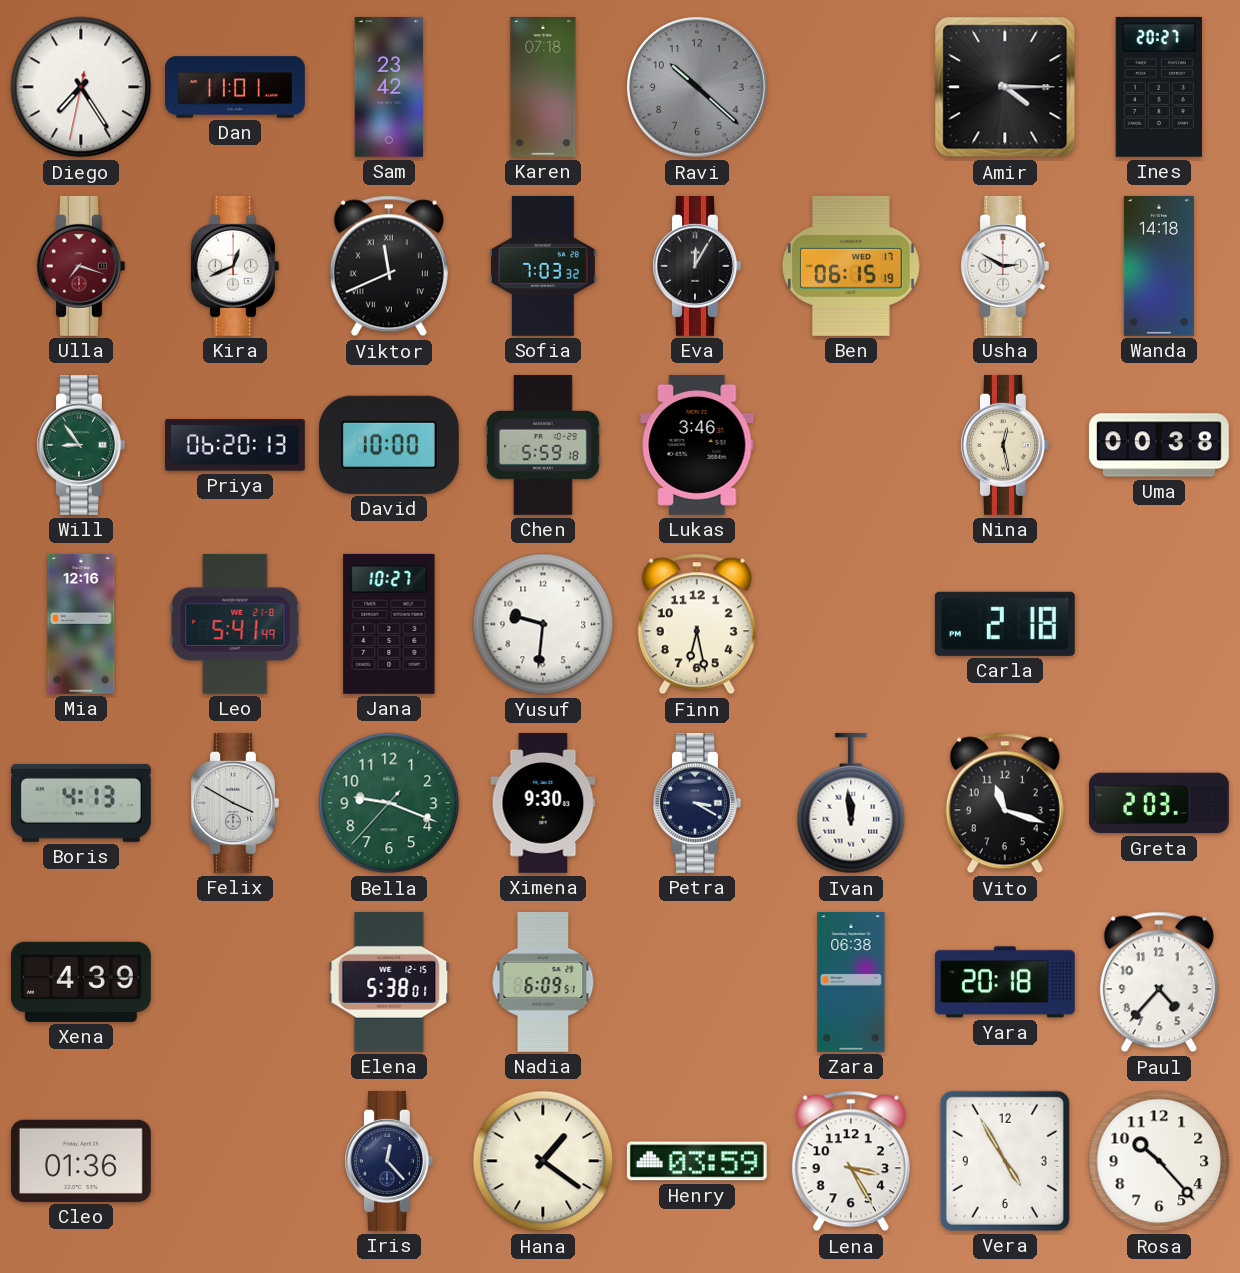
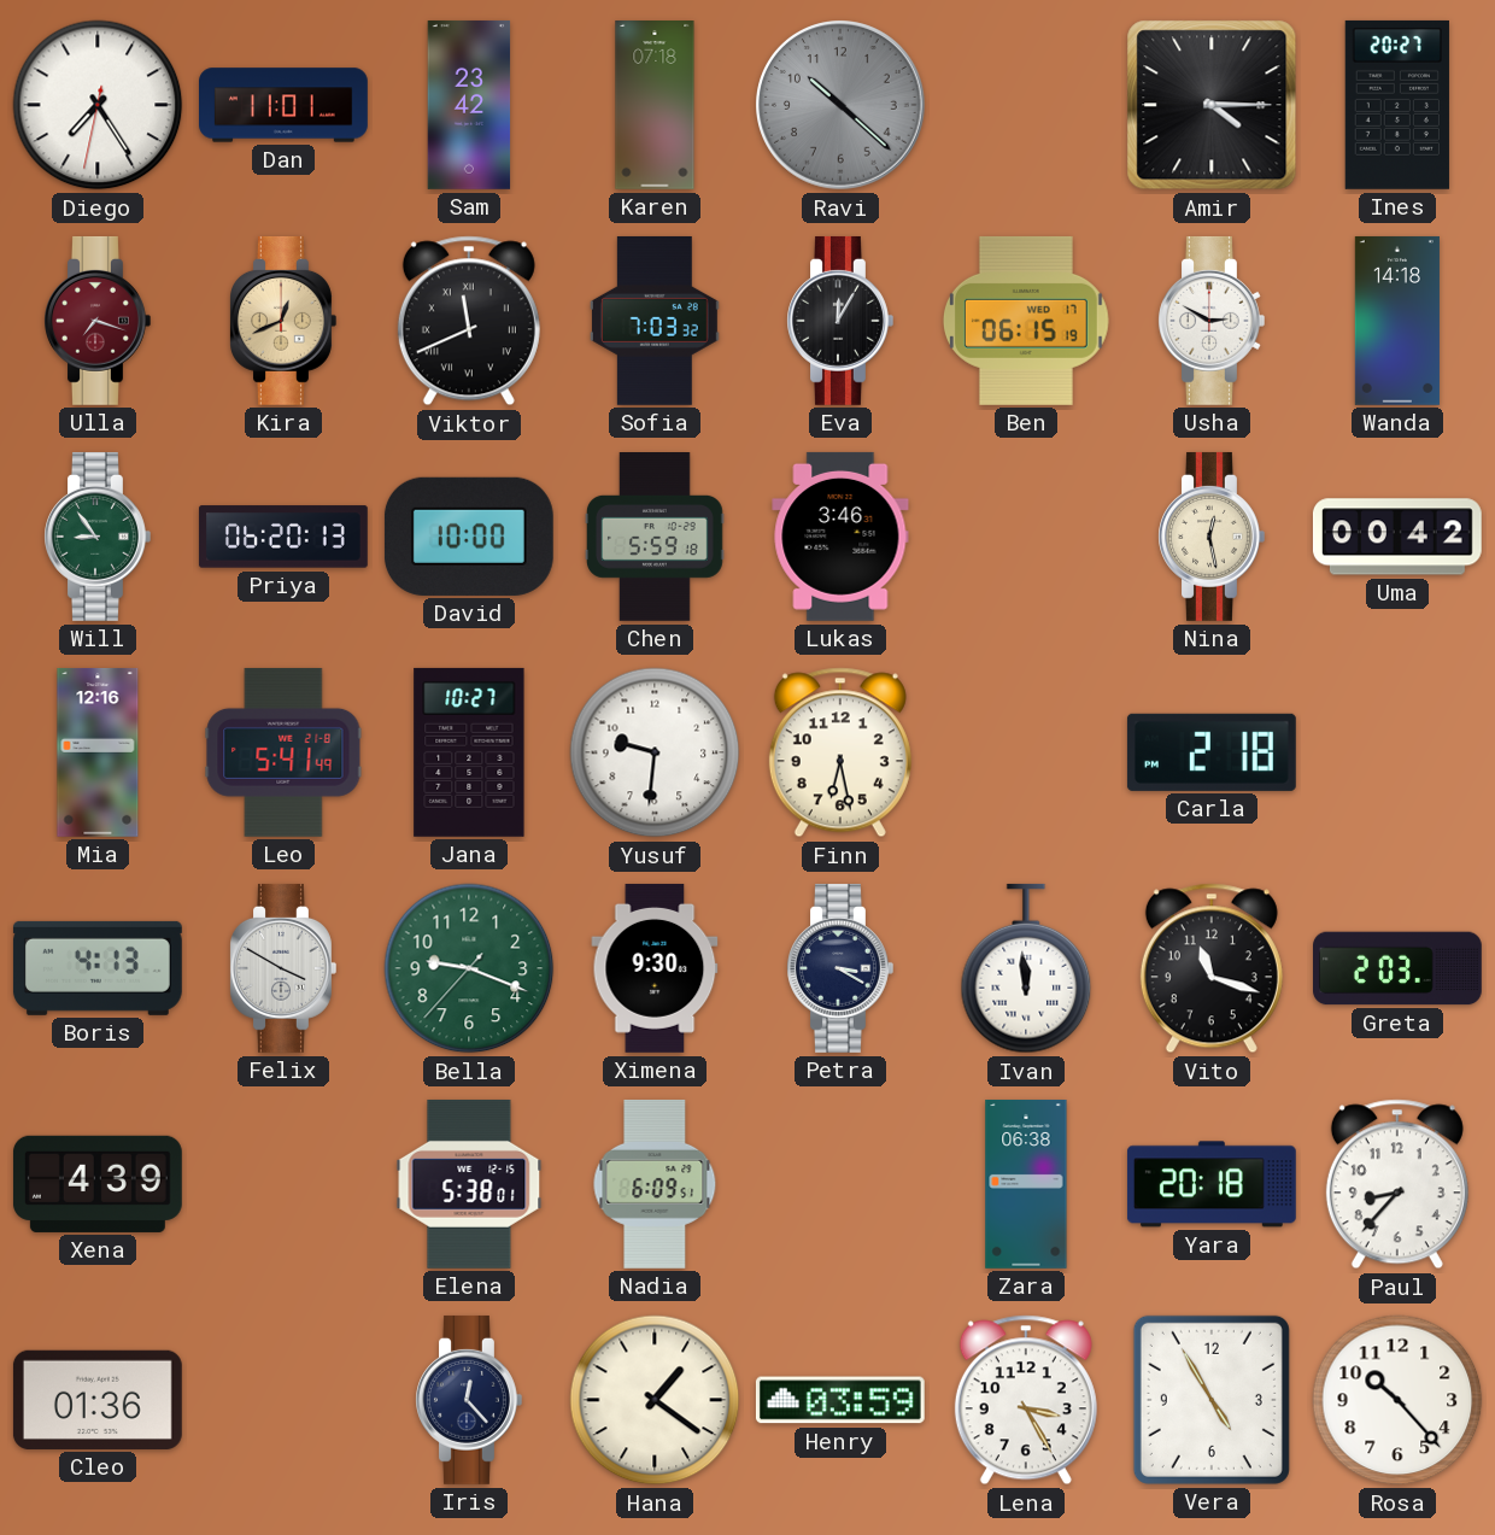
Kira dial: white -> champagne
Uma: 00:38 -> 00:42
Paul: 4:37 -> 8:37
